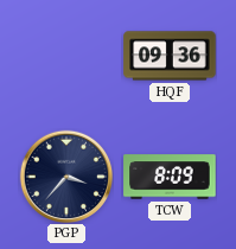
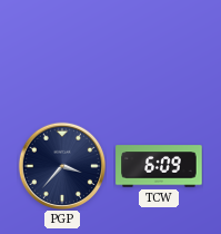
HQF: 09:36 -> none
TCW: 8:09 -> 6:09
